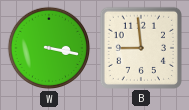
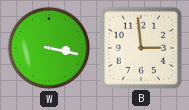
B: 8:59 -> 2:59
